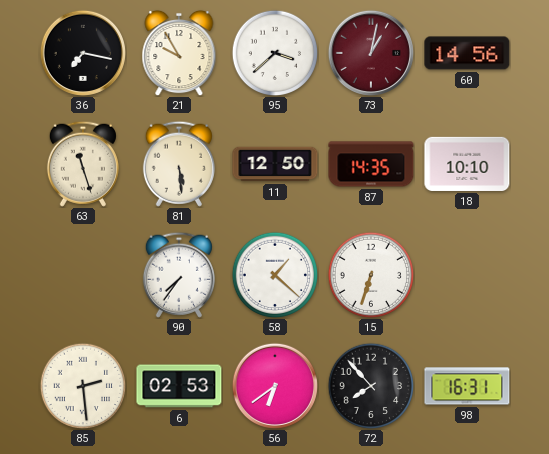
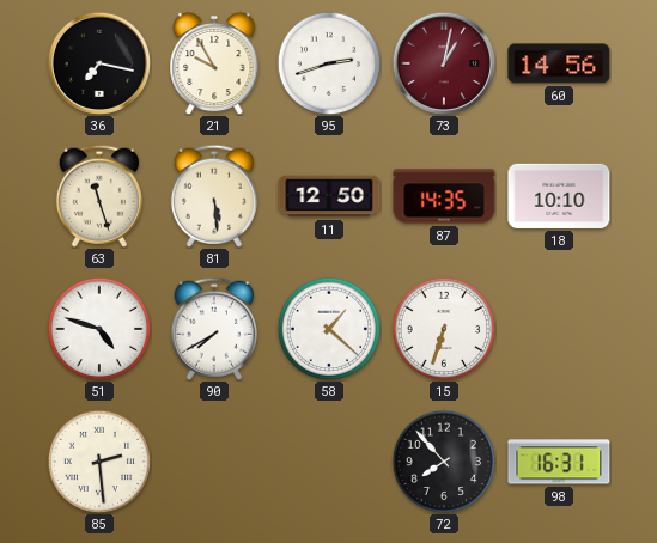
95: 3:38 -> 2:42
51: none -> 4:48
90: 7:36 -> 7:40
6: 02:53 -> none
56: 6:39 -> none
